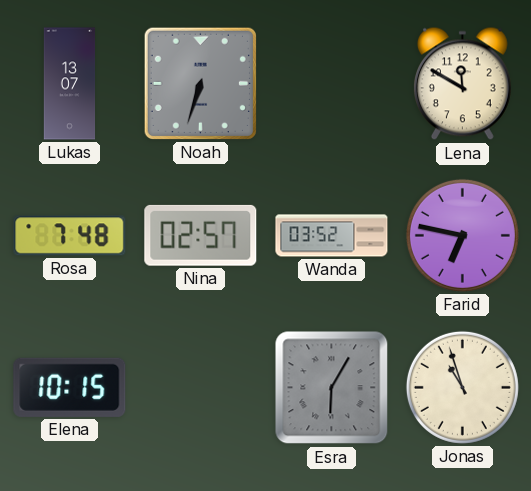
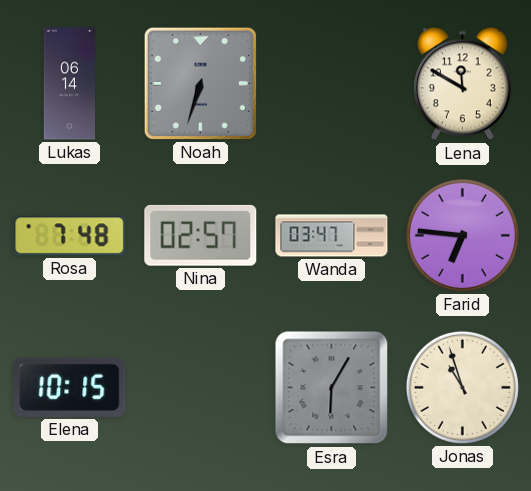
Lukas: 13:07 -> 06:14
Wanda: 03:52 -> 03:47
Farid: 6:47 -> 6:46
